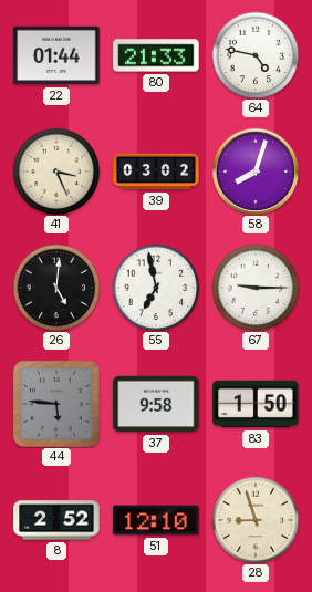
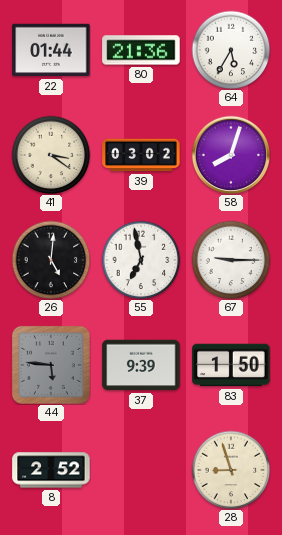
80: 21:33 -> 21:36
64: 4:47 -> 5:35
41: 3:26 -> 3:21
37: 9:58 -> 9:39
51: 12:10 -> none
